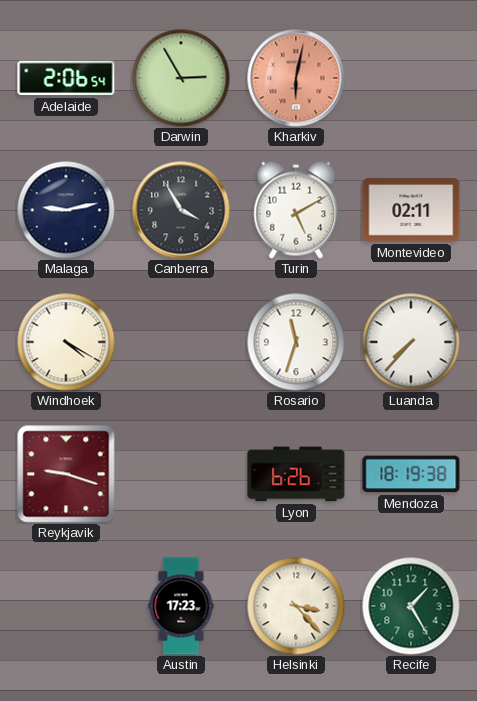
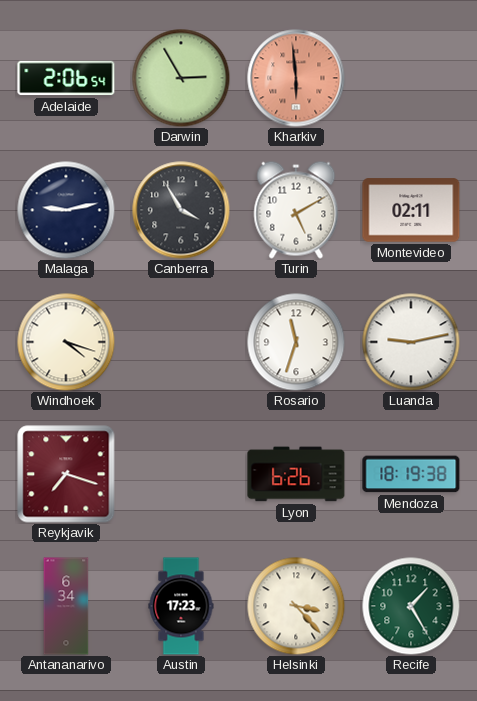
Kharkiv: 6:02 -> 5:59
Windhoek: 4:20 -> 4:18
Luanda: 7:37 -> 9:13
Reykjavik: 9:18 -> 7:18
Antananarivo: none -> 6:34
